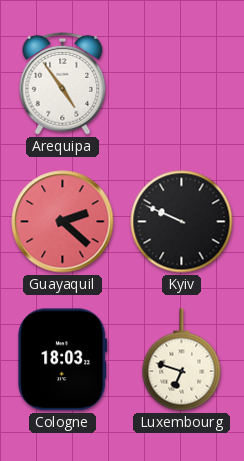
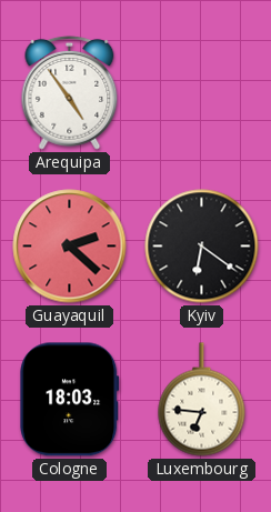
Kyiv: 9:49 -> 6:21
Luxembourg: 6:48 -> 6:46
